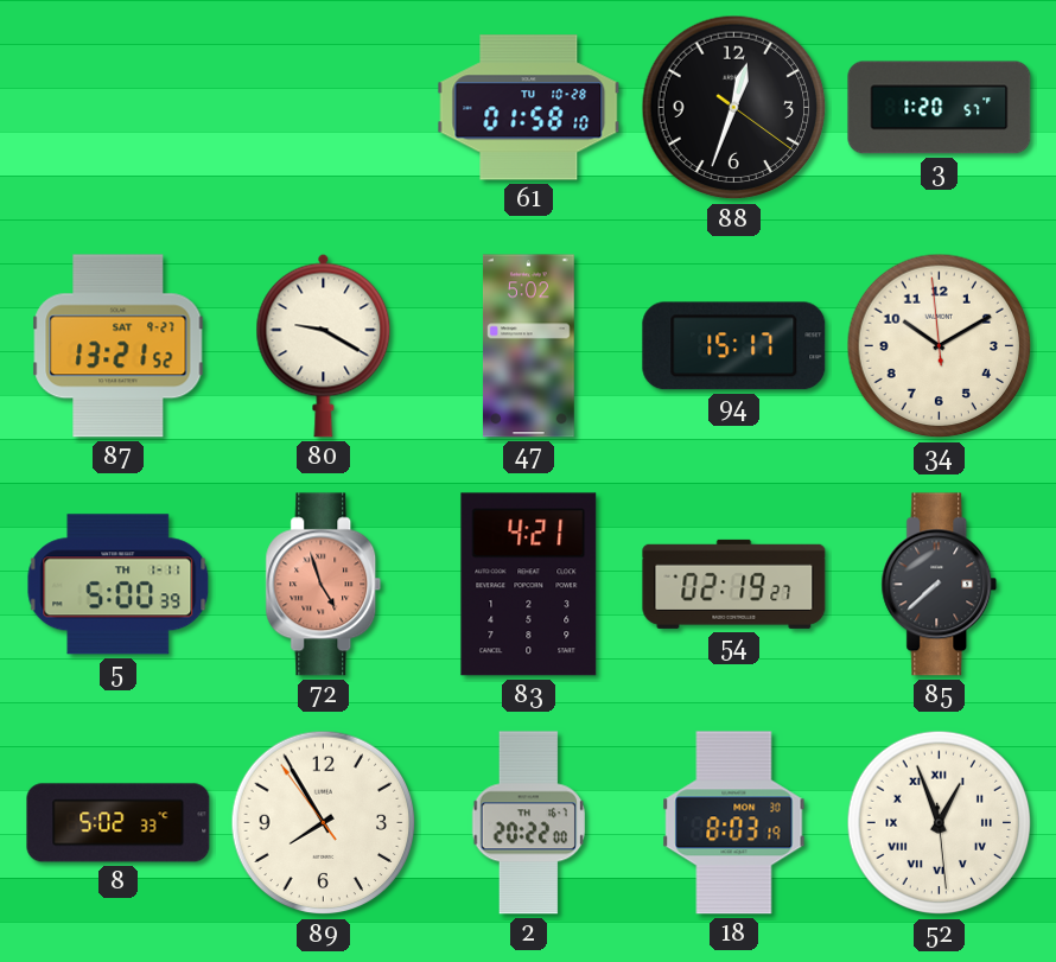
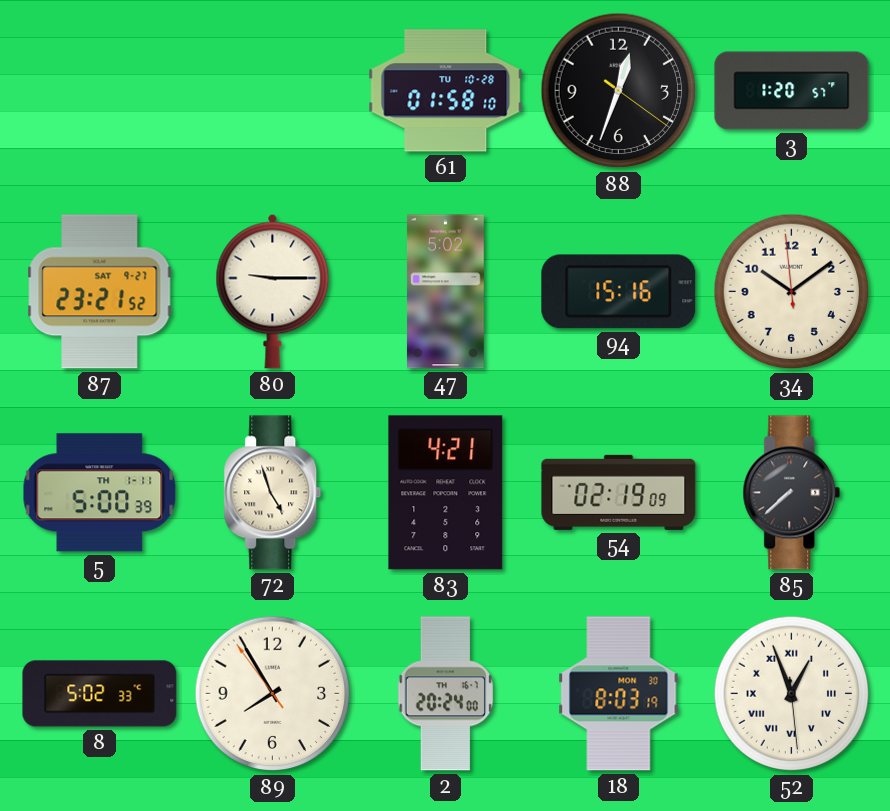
87: 13:21 -> 23:21
80: 9:20 -> 9:15
94: 15:17 -> 15:16
34: 10:09 -> 10:08
72 dial: salmon -> cream
54: 02:19:27 -> 02:19:09
2: 20:22 -> 20:24
